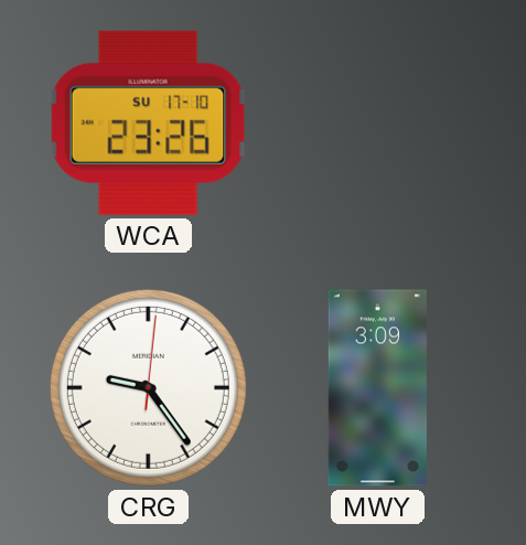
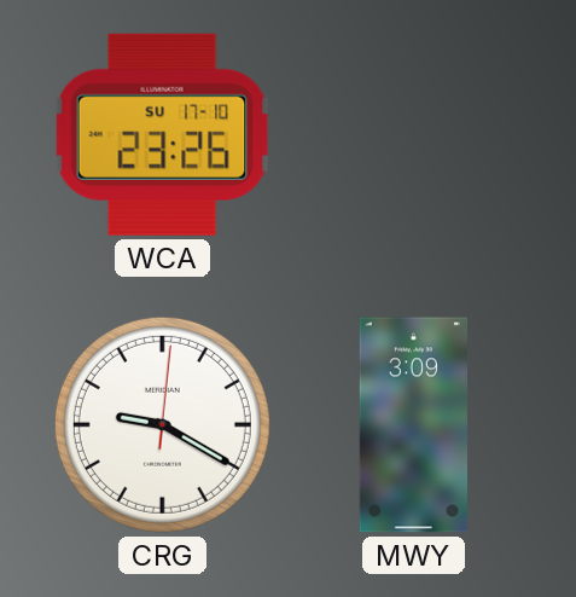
CRG: 9:24 -> 9:20
